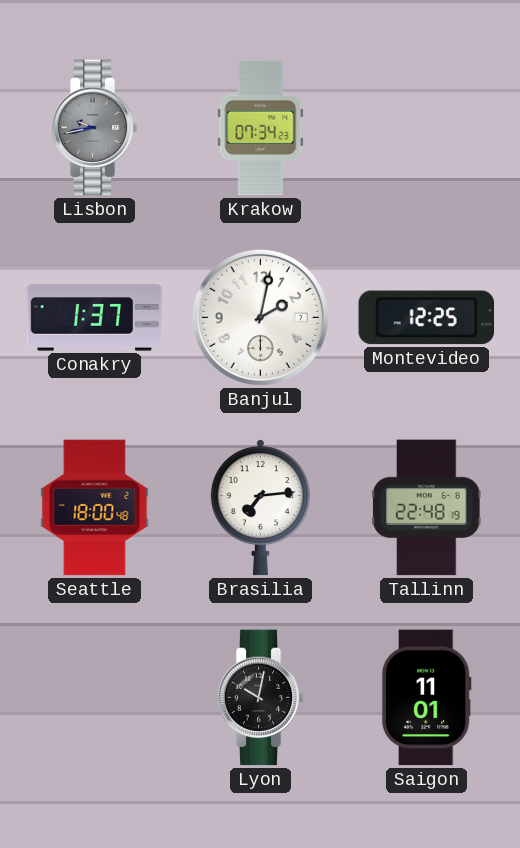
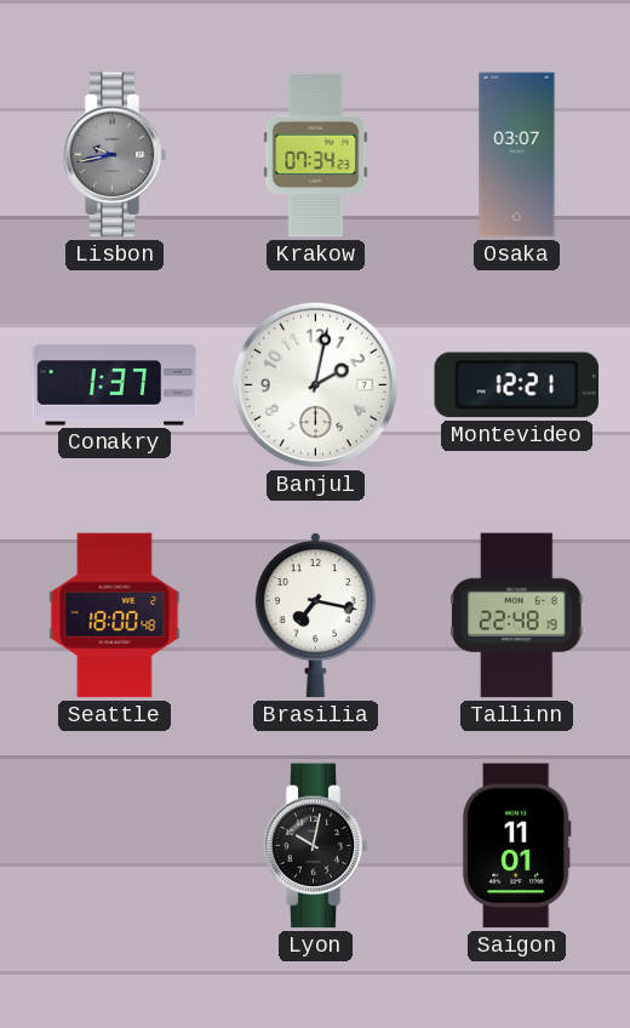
Osaka: none -> 03:07
Montevideo: 12:25 -> 12:21
Brasilia: 7:14 -> 7:17
